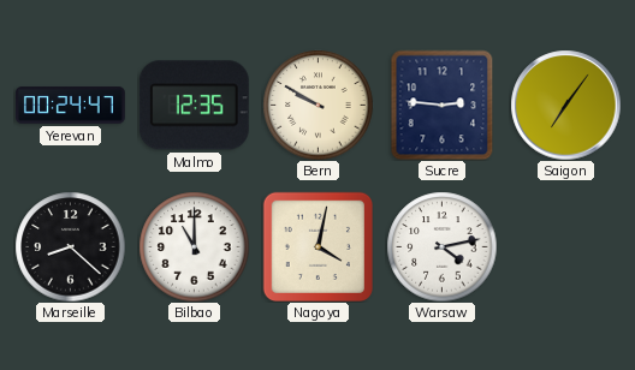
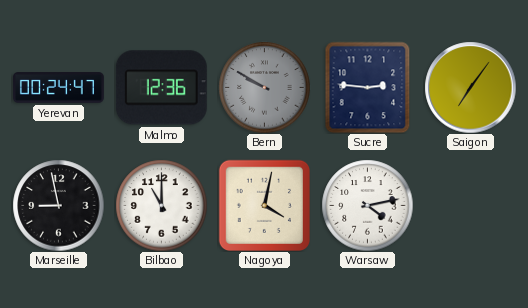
Malmo: 12:35 -> 12:36
Bern dial: cream -> grey
Marseille: 8:22 -> 8:58
